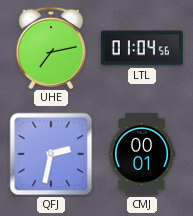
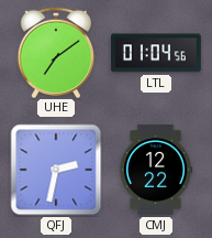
UHE: 7:13 -> 7:09
CMJ: 00:01 -> 12:22
